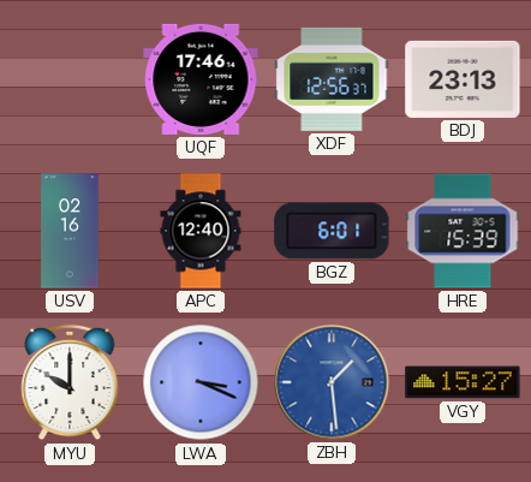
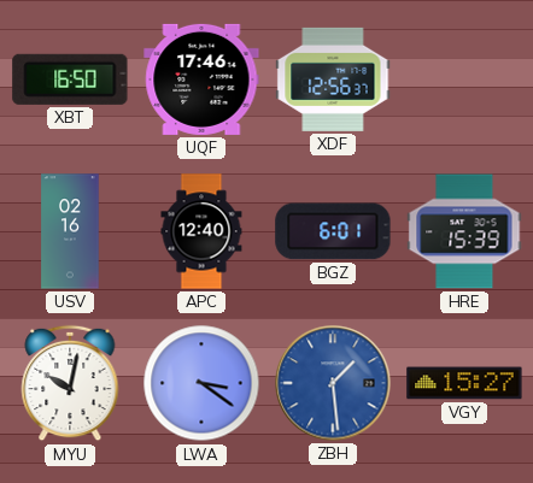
XBT: none -> 16:50
BDJ: 23:13 -> none
MYU: 10:00 -> 10:02
LWA: 3:19 -> 3:21
